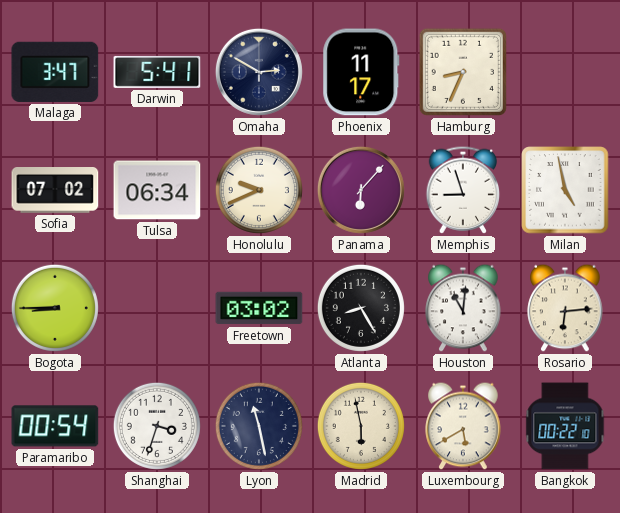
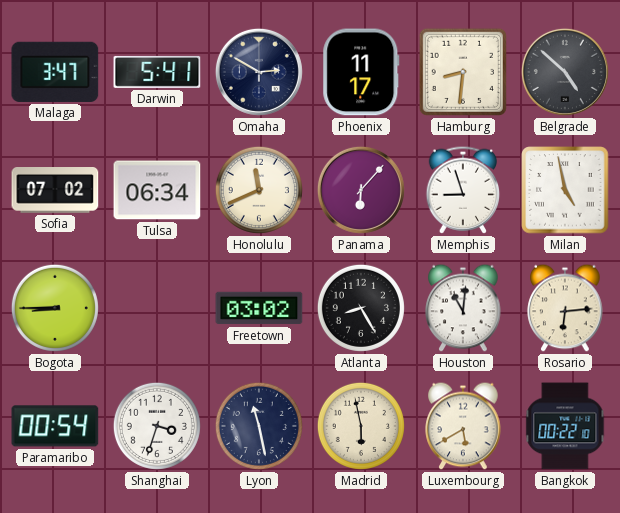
Hamburg: 8:34 -> 8:31
Belgrade: none -> 4:52
Honolulu: 9:41 -> 11:41
